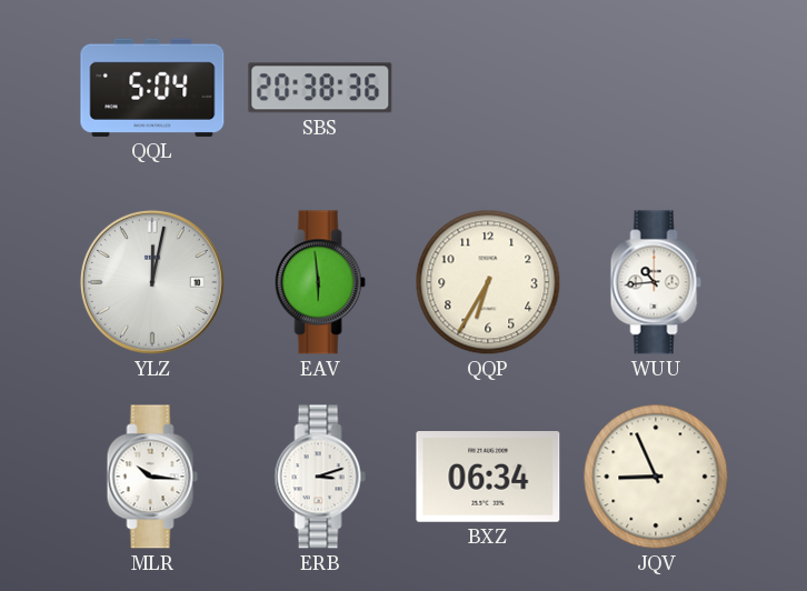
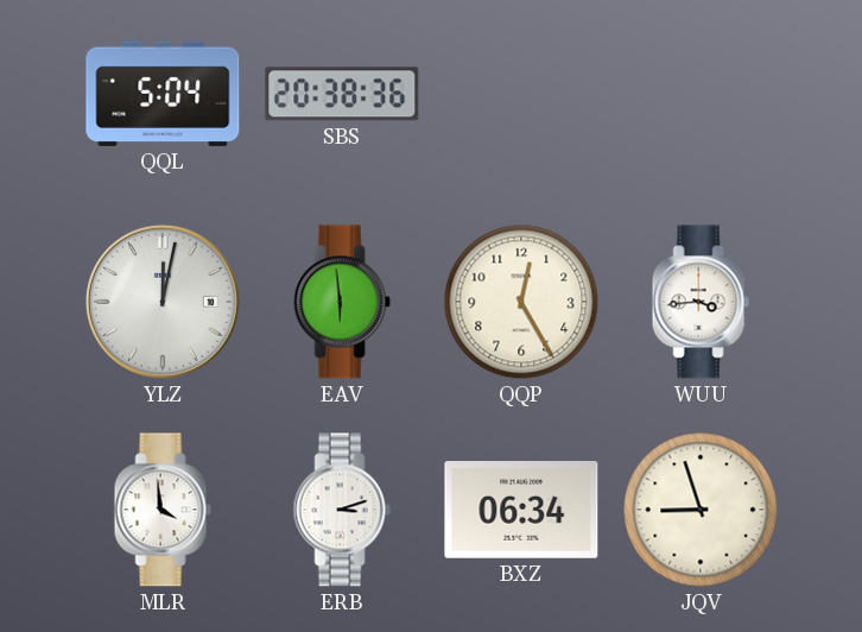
QQP: 6:35 -> 12:25
WUU: 10:44 -> 3:44
MLR: 10:16 -> 3:59
JQV: 8:56 -> 8:57
